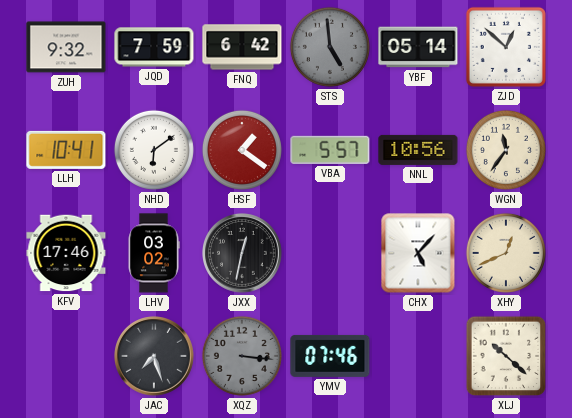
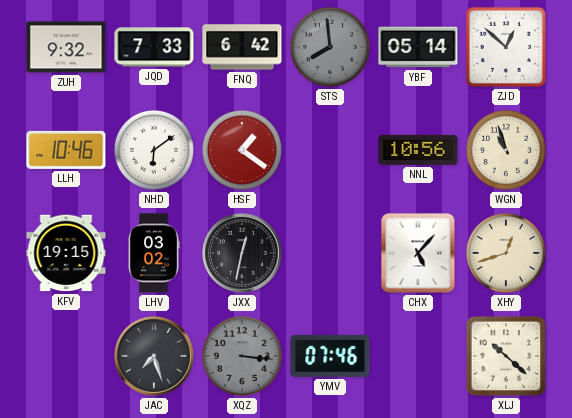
JQD: 7:59 -> 7:33
STS: 4:59 -> 7:59
LLH: 10:41 -> 10:46
VBA: 5:57 -> none
WGN: 11:36 -> 10:57
KFV: 17:46 -> 19:15
XHY: 12:41 -> 12:42
